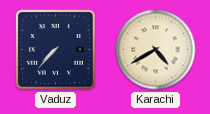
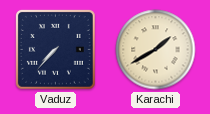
Karachi: 4:40 -> 1:40
